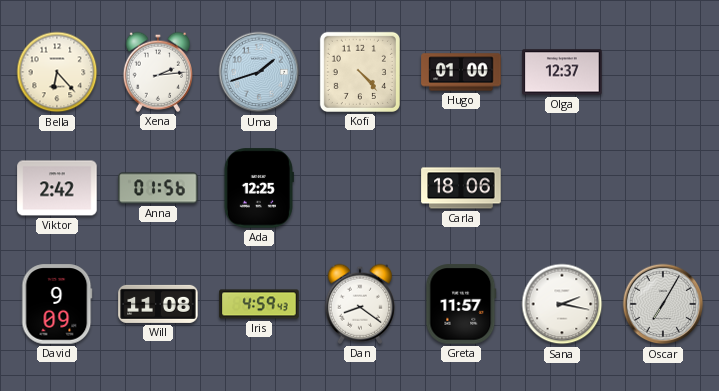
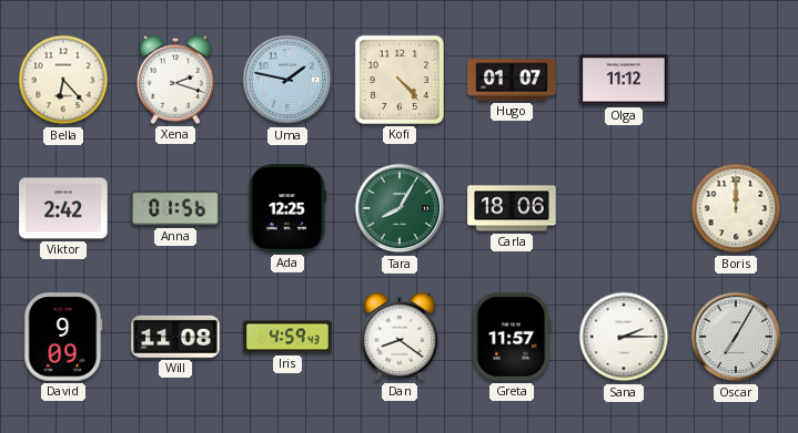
Xena: 2:14 -> 2:18
Uma: 1:42 -> 1:47
Hugo: 01:00 -> 01:07
Olga: 12:37 -> 11:12
Tara: none -> 8:05
Boris: none -> 12:00
Sana: 2:17 -> 2:15
